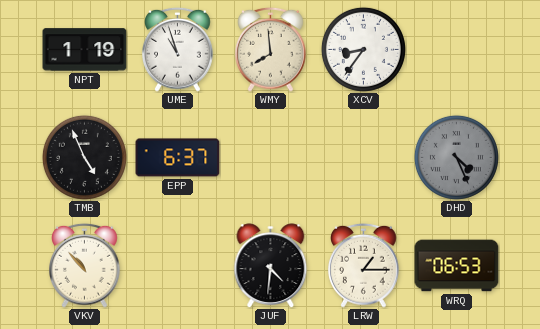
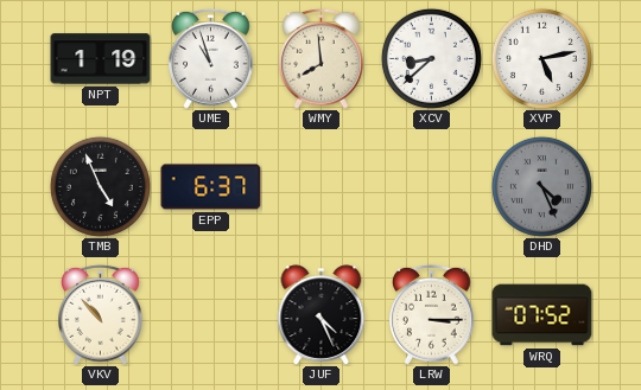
XCV: 8:36 -> 8:38
XVP: none -> 5:13
JUF: 4:31 -> 4:26
LRW: 1:15 -> 3:15
WRQ: 06:53 -> 07:52
